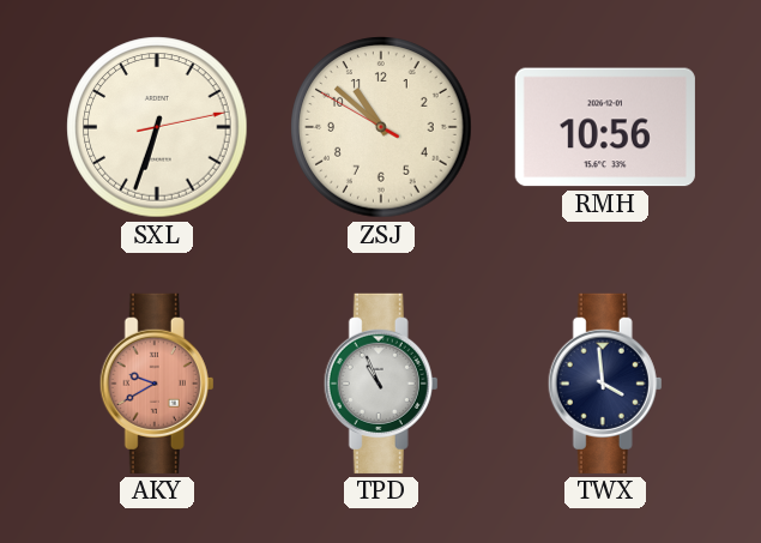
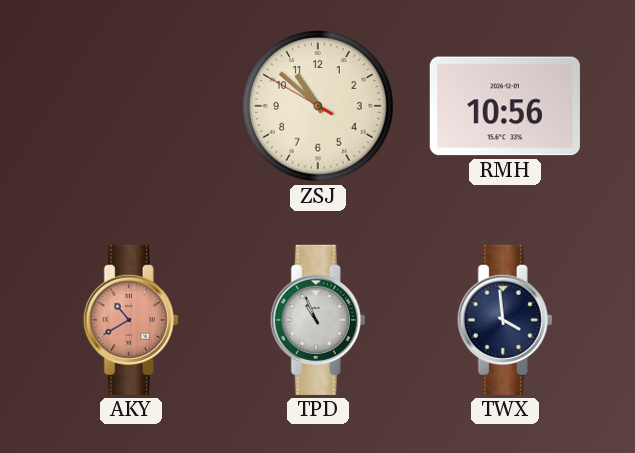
SXL: 6:33 -> none
AKY: 9:40 -> 10:40
